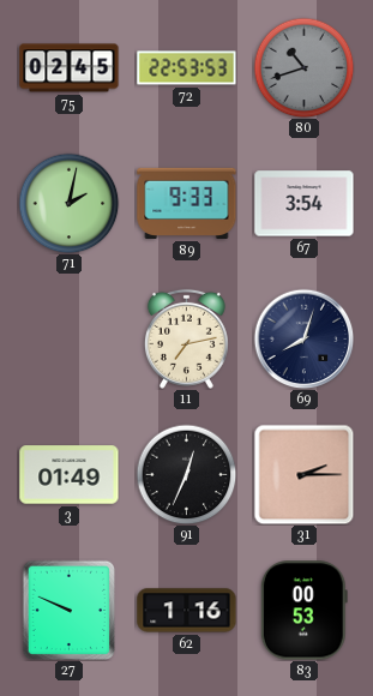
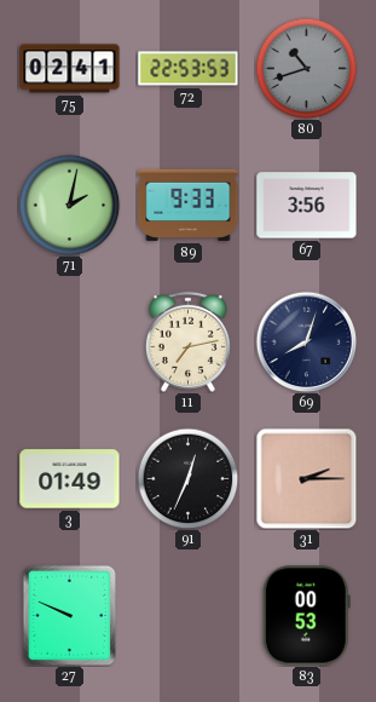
75: 02:45 -> 02:41
67: 3:54 -> 3:56
62: 1:16 -> none
